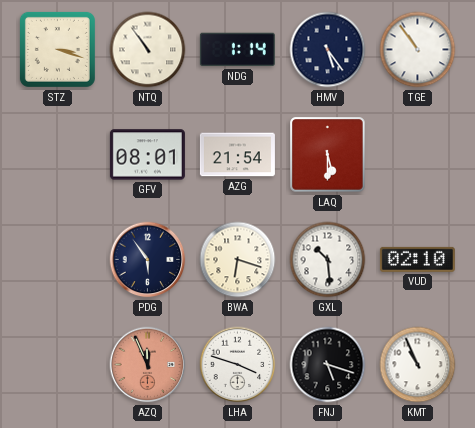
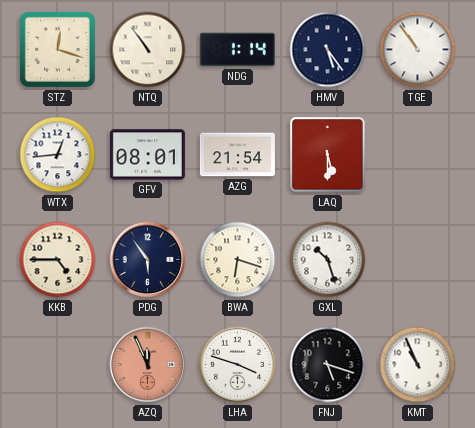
STZ: 3:18 -> 12:18
WTX: none -> 12:44
KKB: none -> 4:45
GXL: 10:29 -> 10:27
VUD: 02:10 -> none
